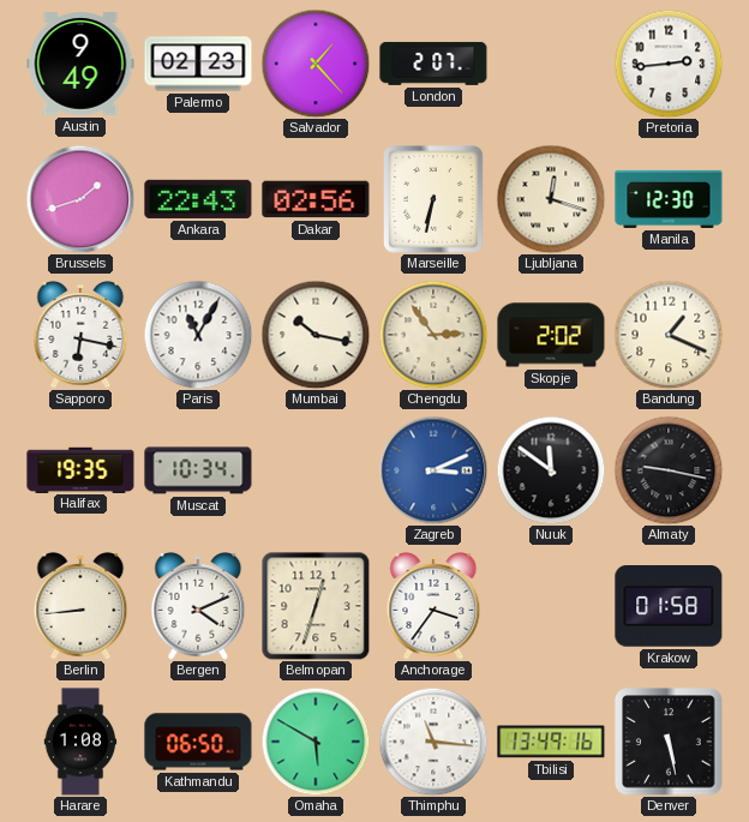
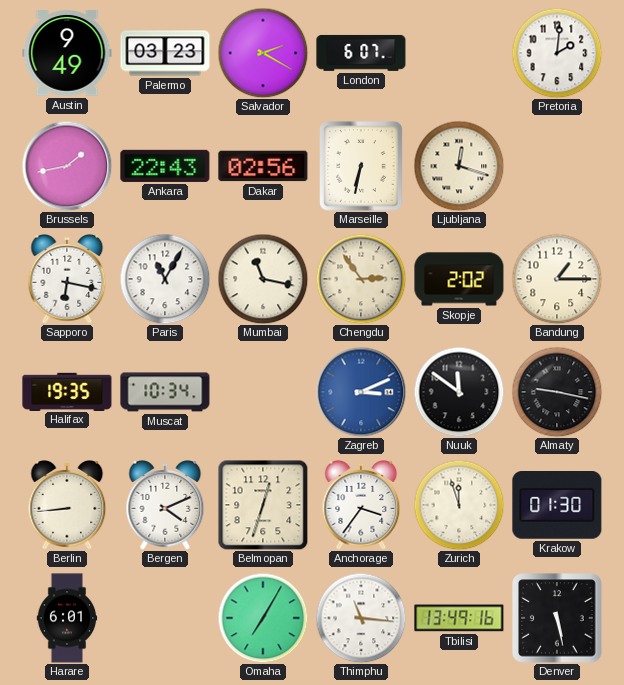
Palermo: 02:23 -> 03:23
Salvador: 1:23 -> 2:20
London: 2:07 -> 6:07
Pretoria: 2:44 -> 2:01
Brussels: 1:42 -> 1:43
Manila: 12:30 -> none
Mumbai: 10:17 -> 11:17
Bandung: 1:19 -> 1:15
Zurich: none -> 11:57
Krakow: 01:58 -> 01:30
Harare: 1:08 -> 6:01
Kathmandu: 06:50 -> none
Omaha: 5:50 -> 7:05
